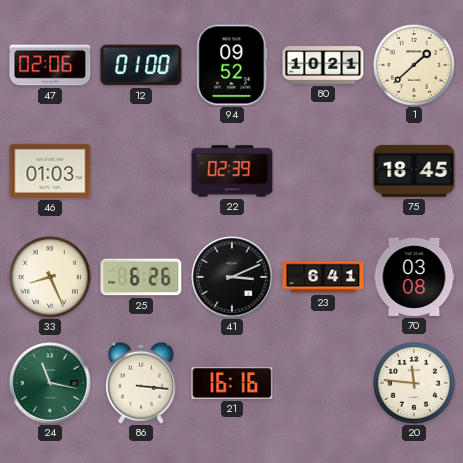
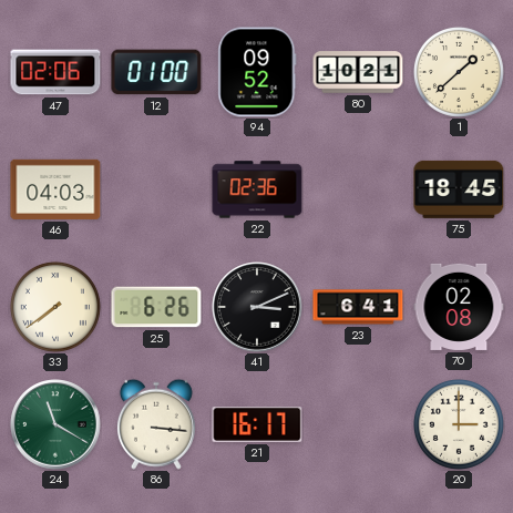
46: 01:03 -> 04:03
22: 02:39 -> 02:36
33: 8:26 -> 7:39
70: 03:08 -> 02:08
24: 11:17 -> 11:20
21: 16:16 -> 16:17
20: 11:46 -> 3:00
